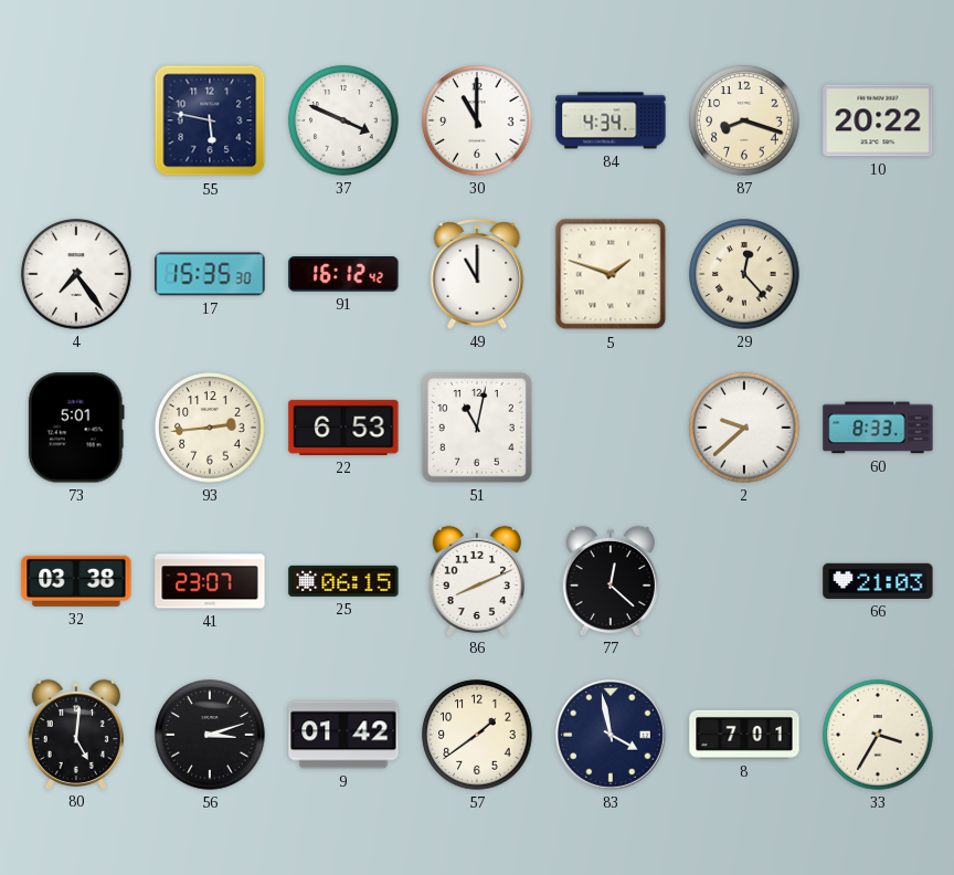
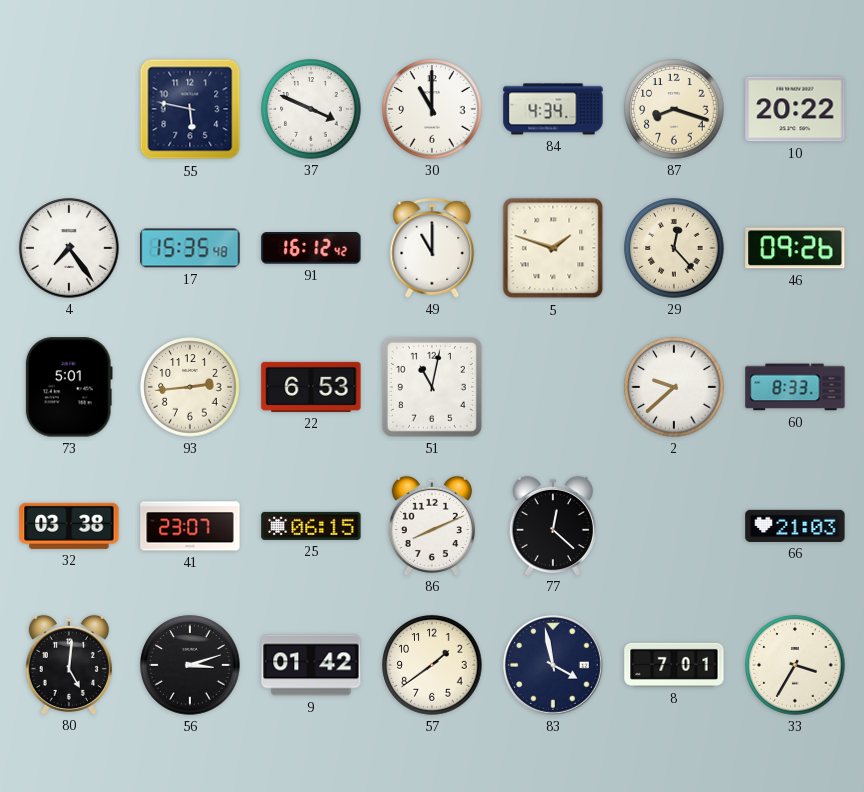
17: 15:35:30 -> 15:35:48
46: none -> 09:26
